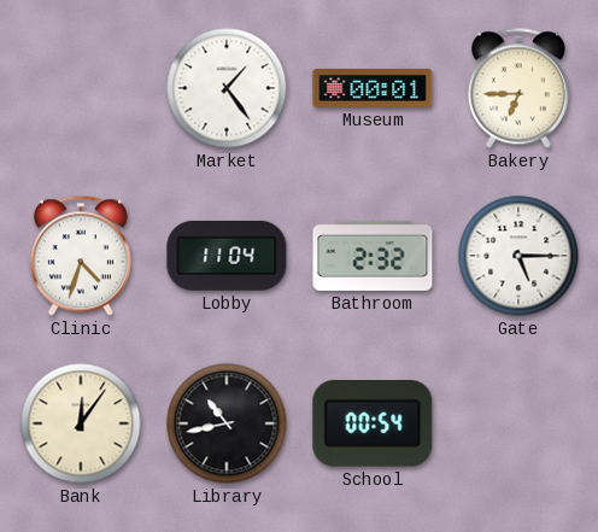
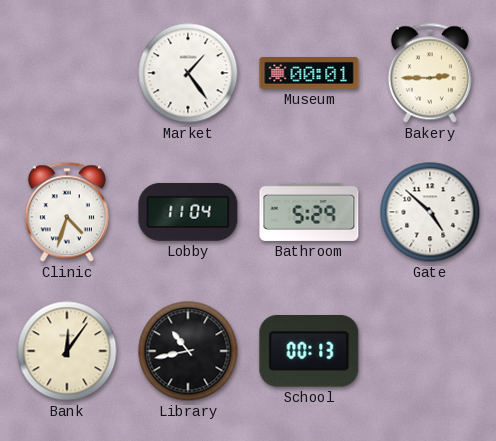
Bakery: 6:45 -> 2:45
Bathroom: 2:32 -> 5:29
Gate: 5:15 -> 4:52
School: 00:54 -> 00:13
